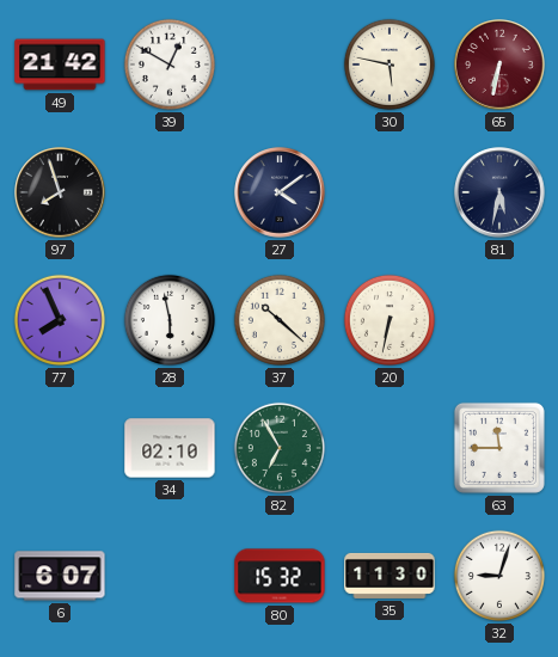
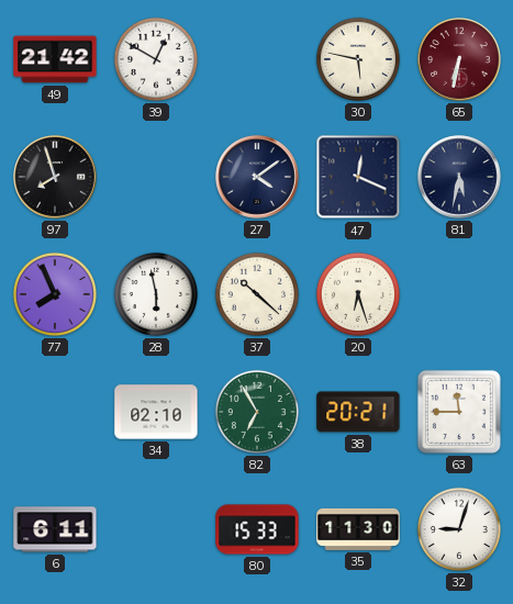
47: none -> 12:19
20: 6:32 -> 6:27
38: none -> 20:21
6: 6:07 -> 6:11
80: 15:32 -> 15:33
